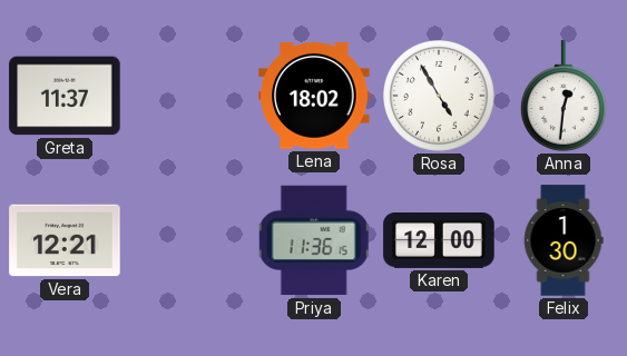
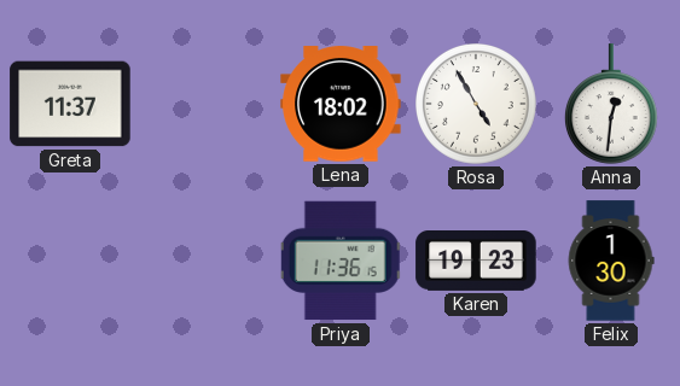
Vera: 12:21 -> none
Karen: 12:00 -> 19:23
